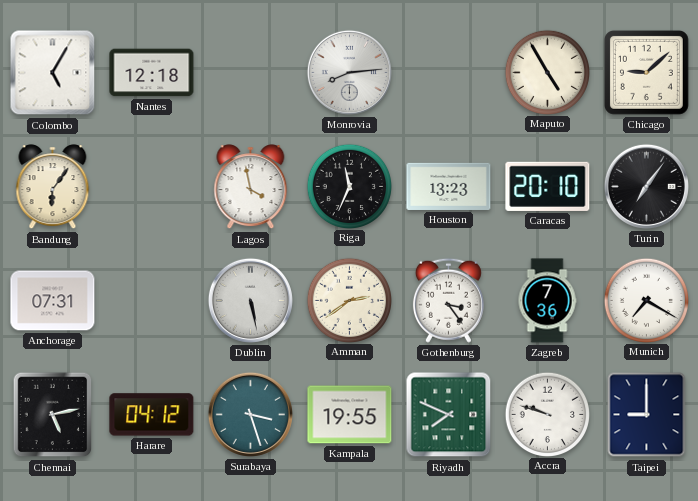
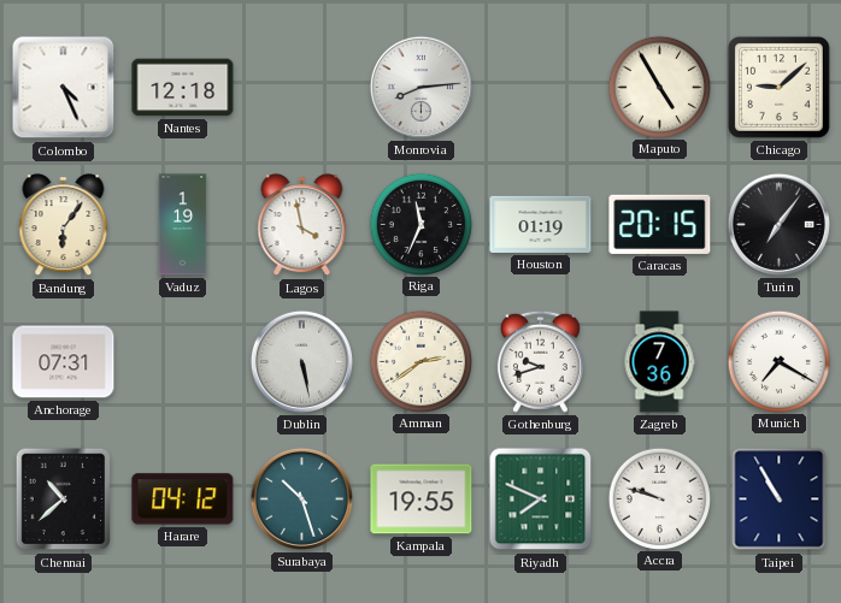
Colombo: 5:05 -> 4:26
Vaduz: none -> 1:19
Houston: 13:23 -> 01:19
Caracas: 20:10 -> 20:15
Gothenburg: 3:24 -> 9:42
Chennai: 5:13 -> 10:38
Surabaya: 3:27 -> 10:27
Taipei: 9:00 -> 10:55
